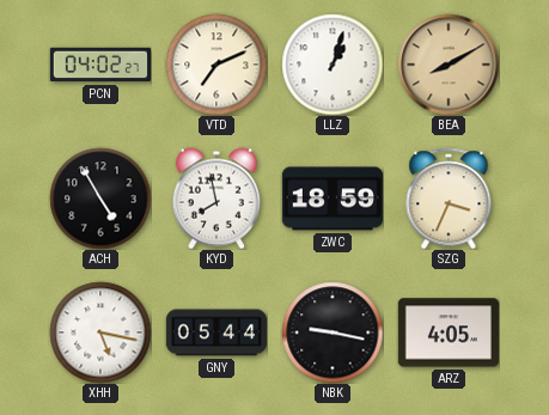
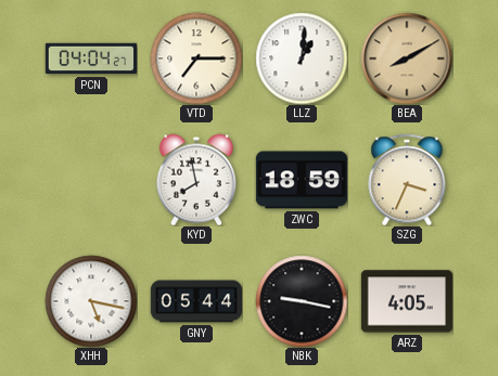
PCN: 04:02 -> 04:04
VTD: 7:11 -> 7:15
LLZ: 1:03 -> 1:01
ACH: 4:55 -> none
